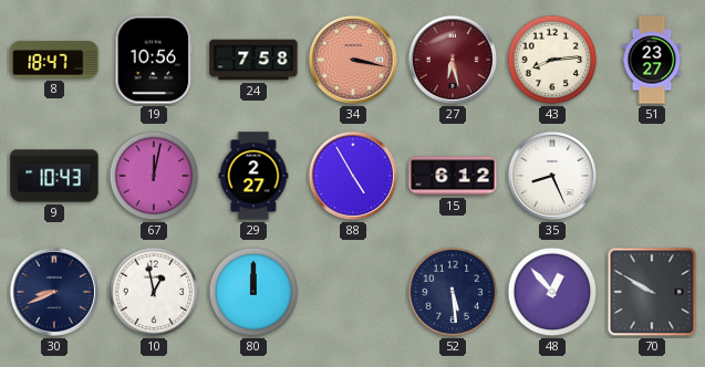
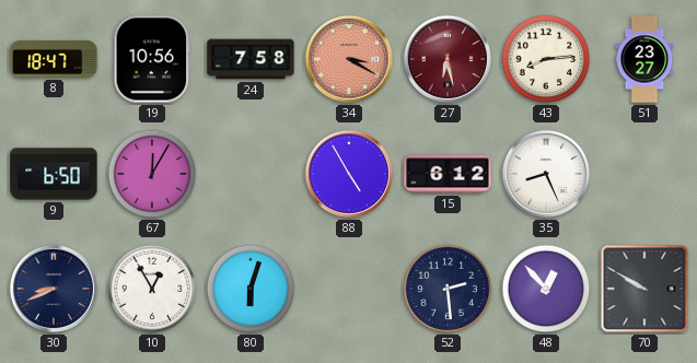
34: 3:17 -> 3:20
9: 10:43 -> 6:50
67: 12:02 -> 12:05
29: 2:27 -> none
10: 12:58 -> 12:55
80: 12:00 -> 6:03
52: 5:29 -> 2:29
